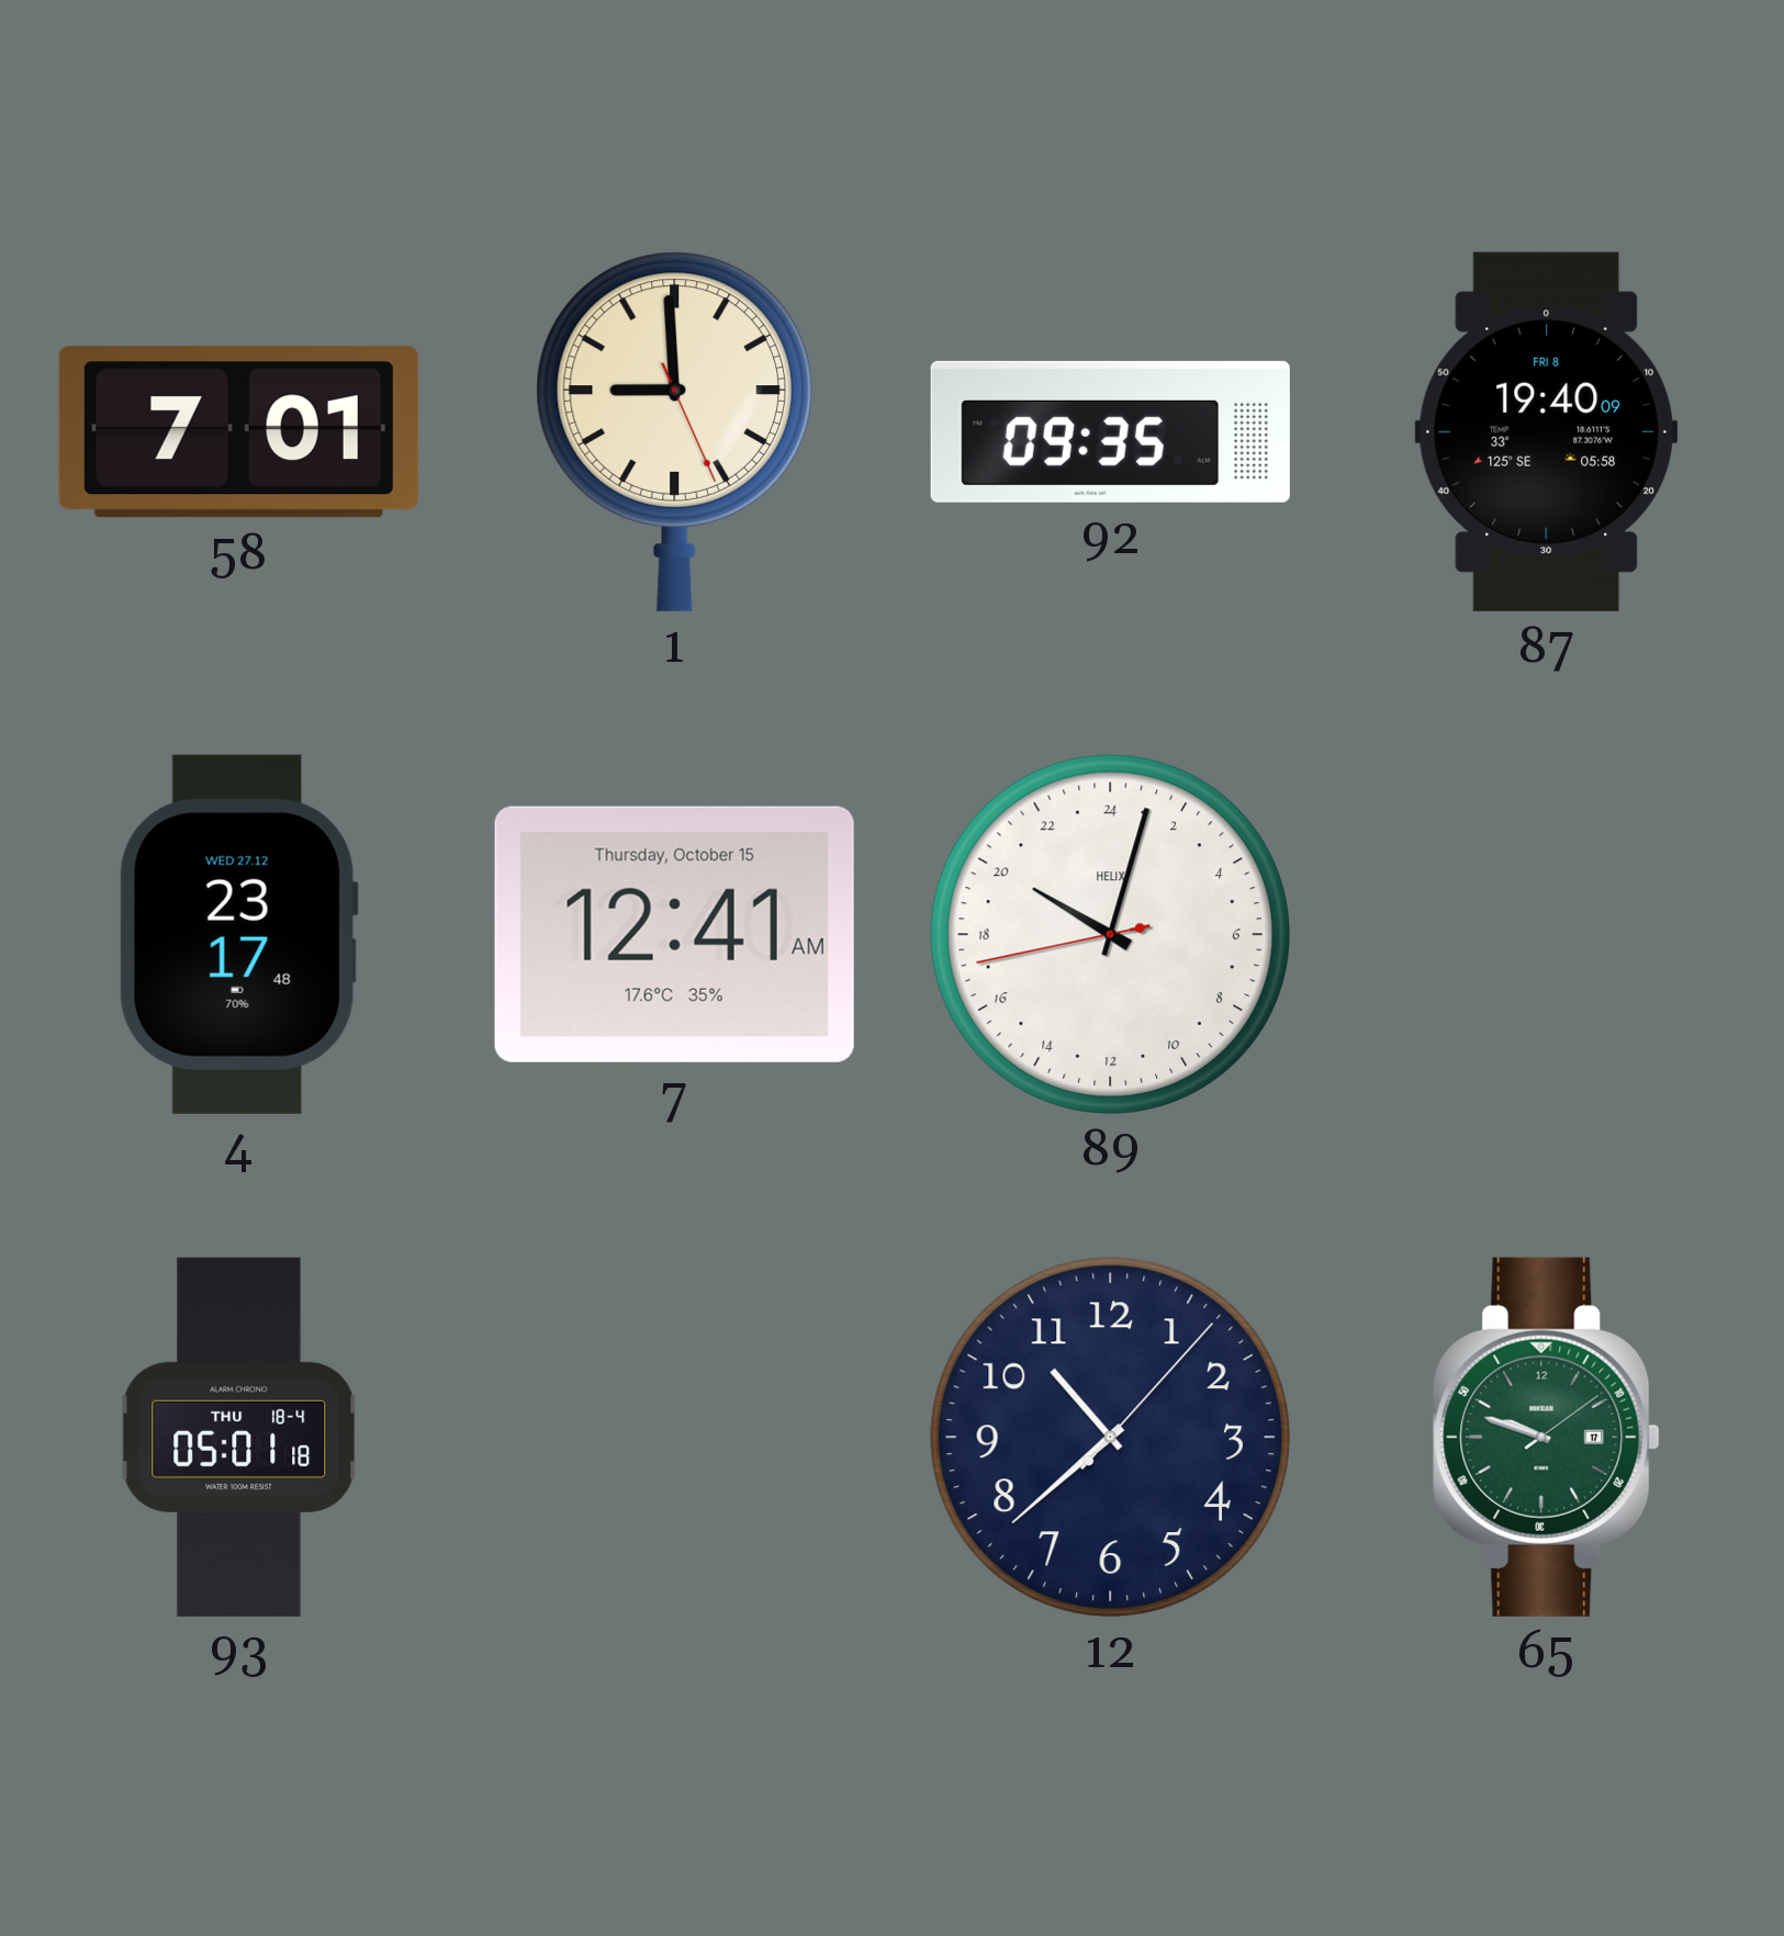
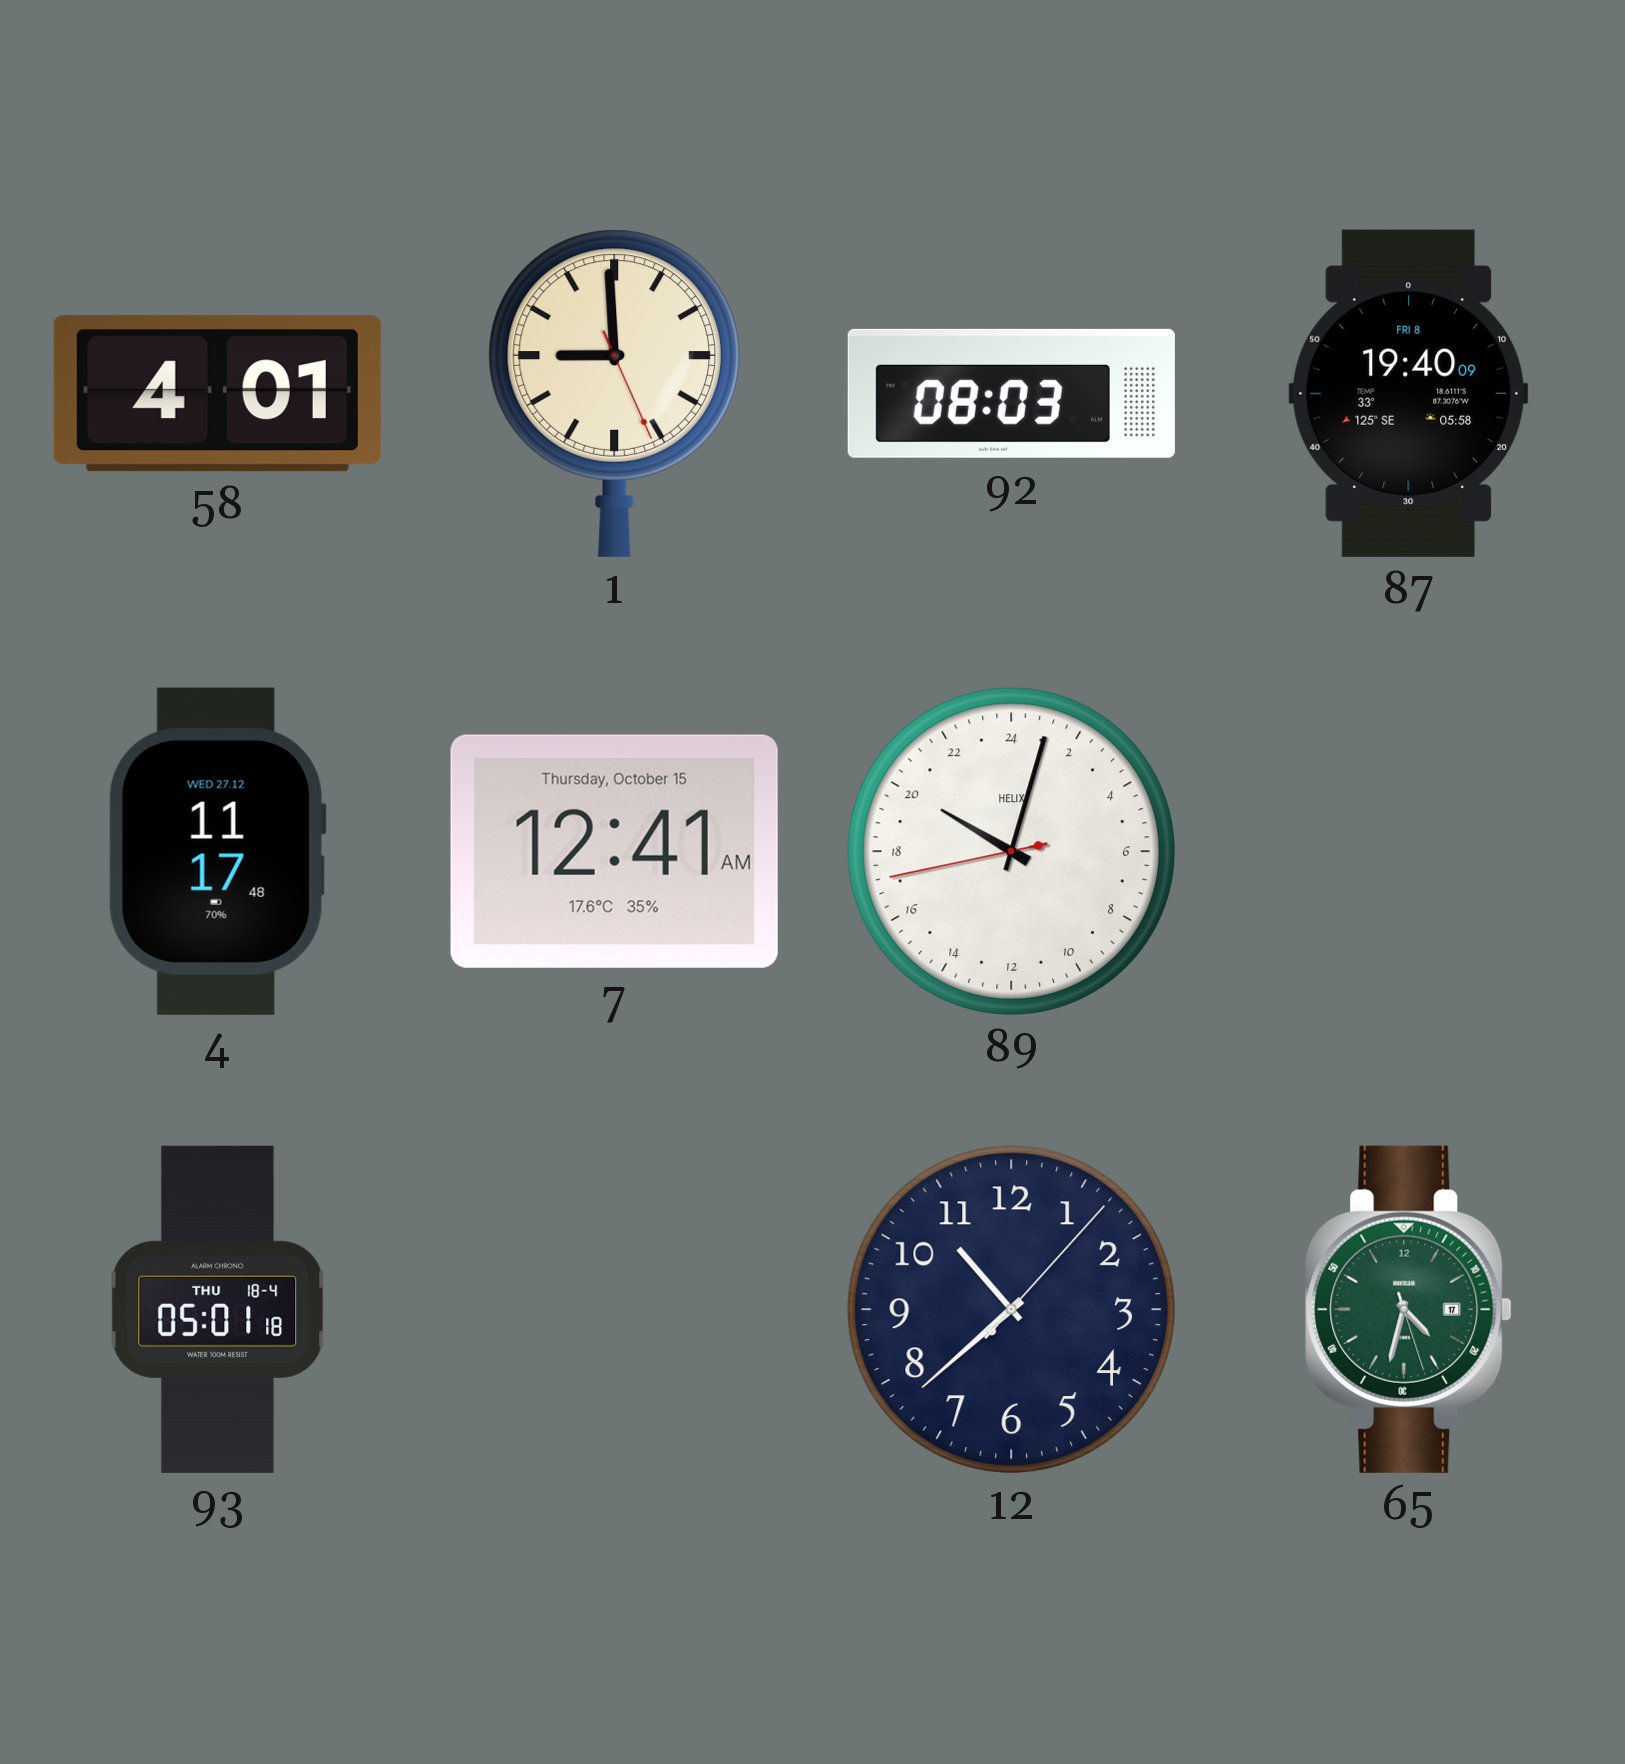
58: 7:01 -> 4:01
92: 09:35 -> 08:03
4: 23:17 -> 11:17
65: 9:48 -> 4:32
